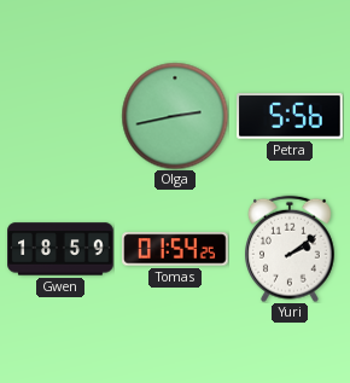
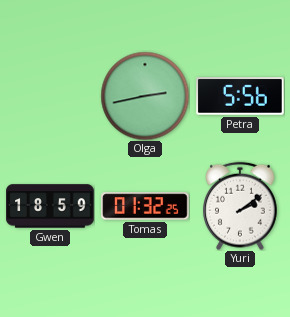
Tomas: 01:54 -> 01:32
